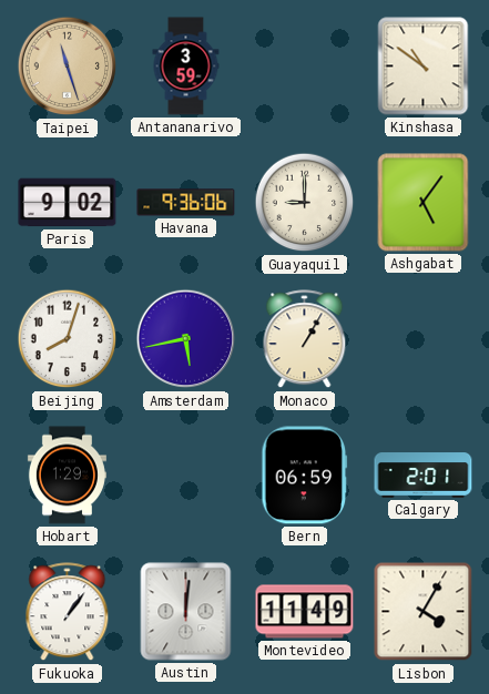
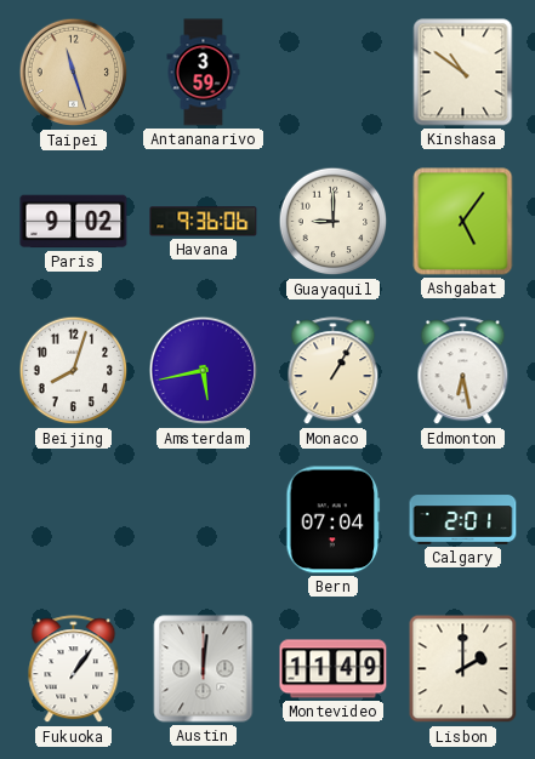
Edmonton: none -> 6:28
Hobart: 1:29 -> none
Bern: 06:59 -> 07:04
Lisbon: 4:05 -> 2:00
